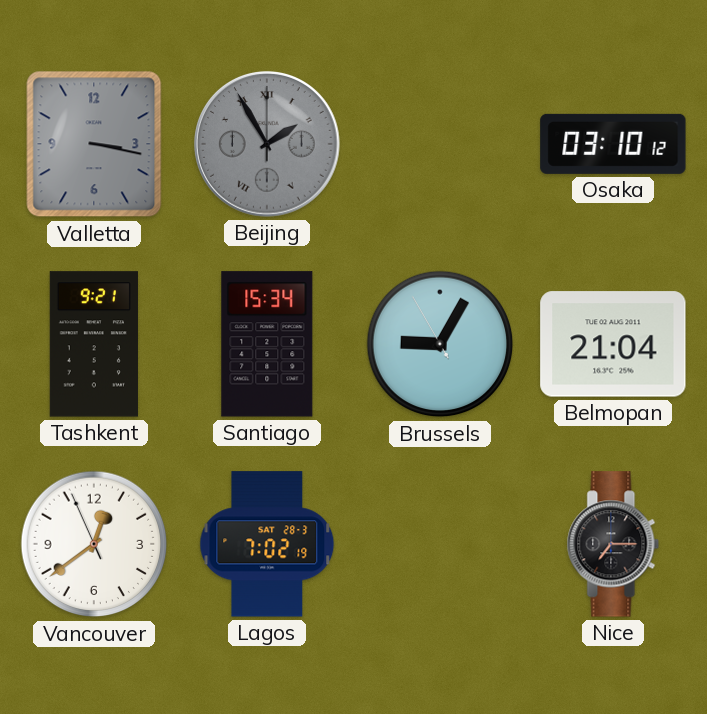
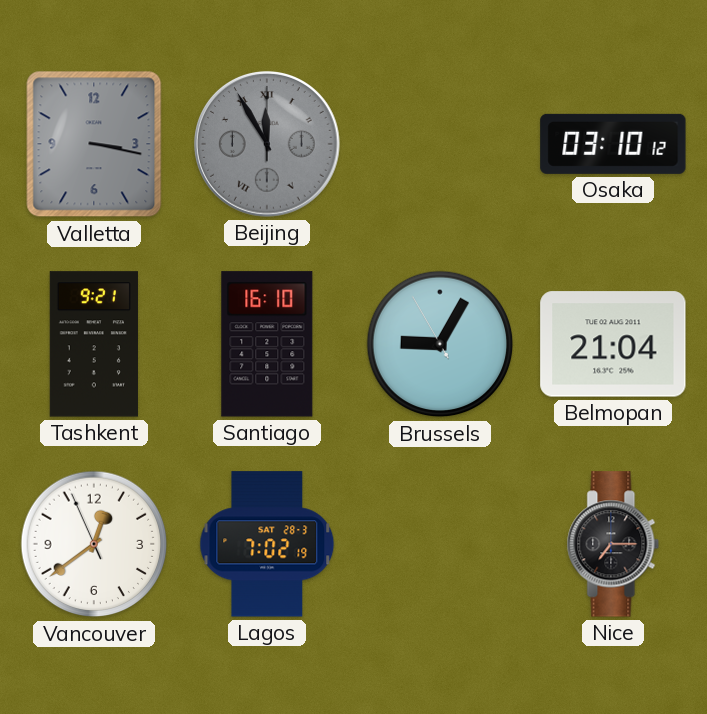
Beijing: 1:55 -> 11:55
Santiago: 15:34 -> 16:10
